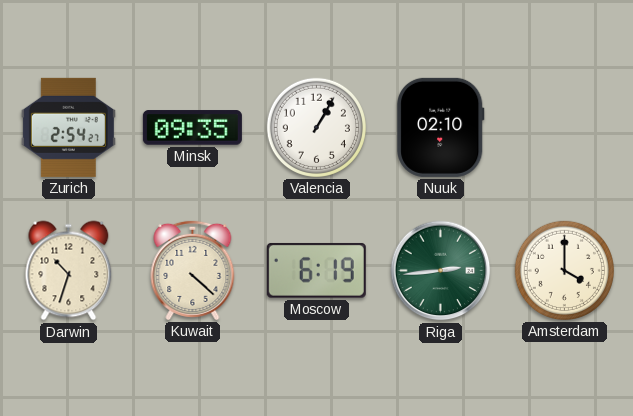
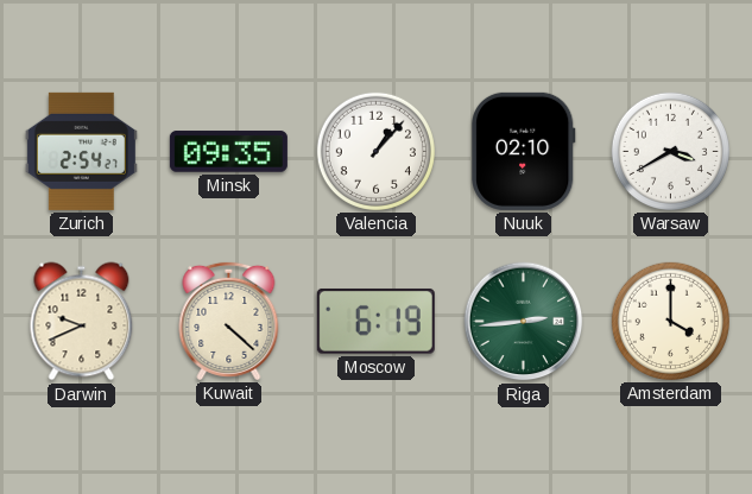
Valencia: 1:05 -> 1:07
Warsaw: none -> 3:40
Darwin: 10:33 -> 9:41
